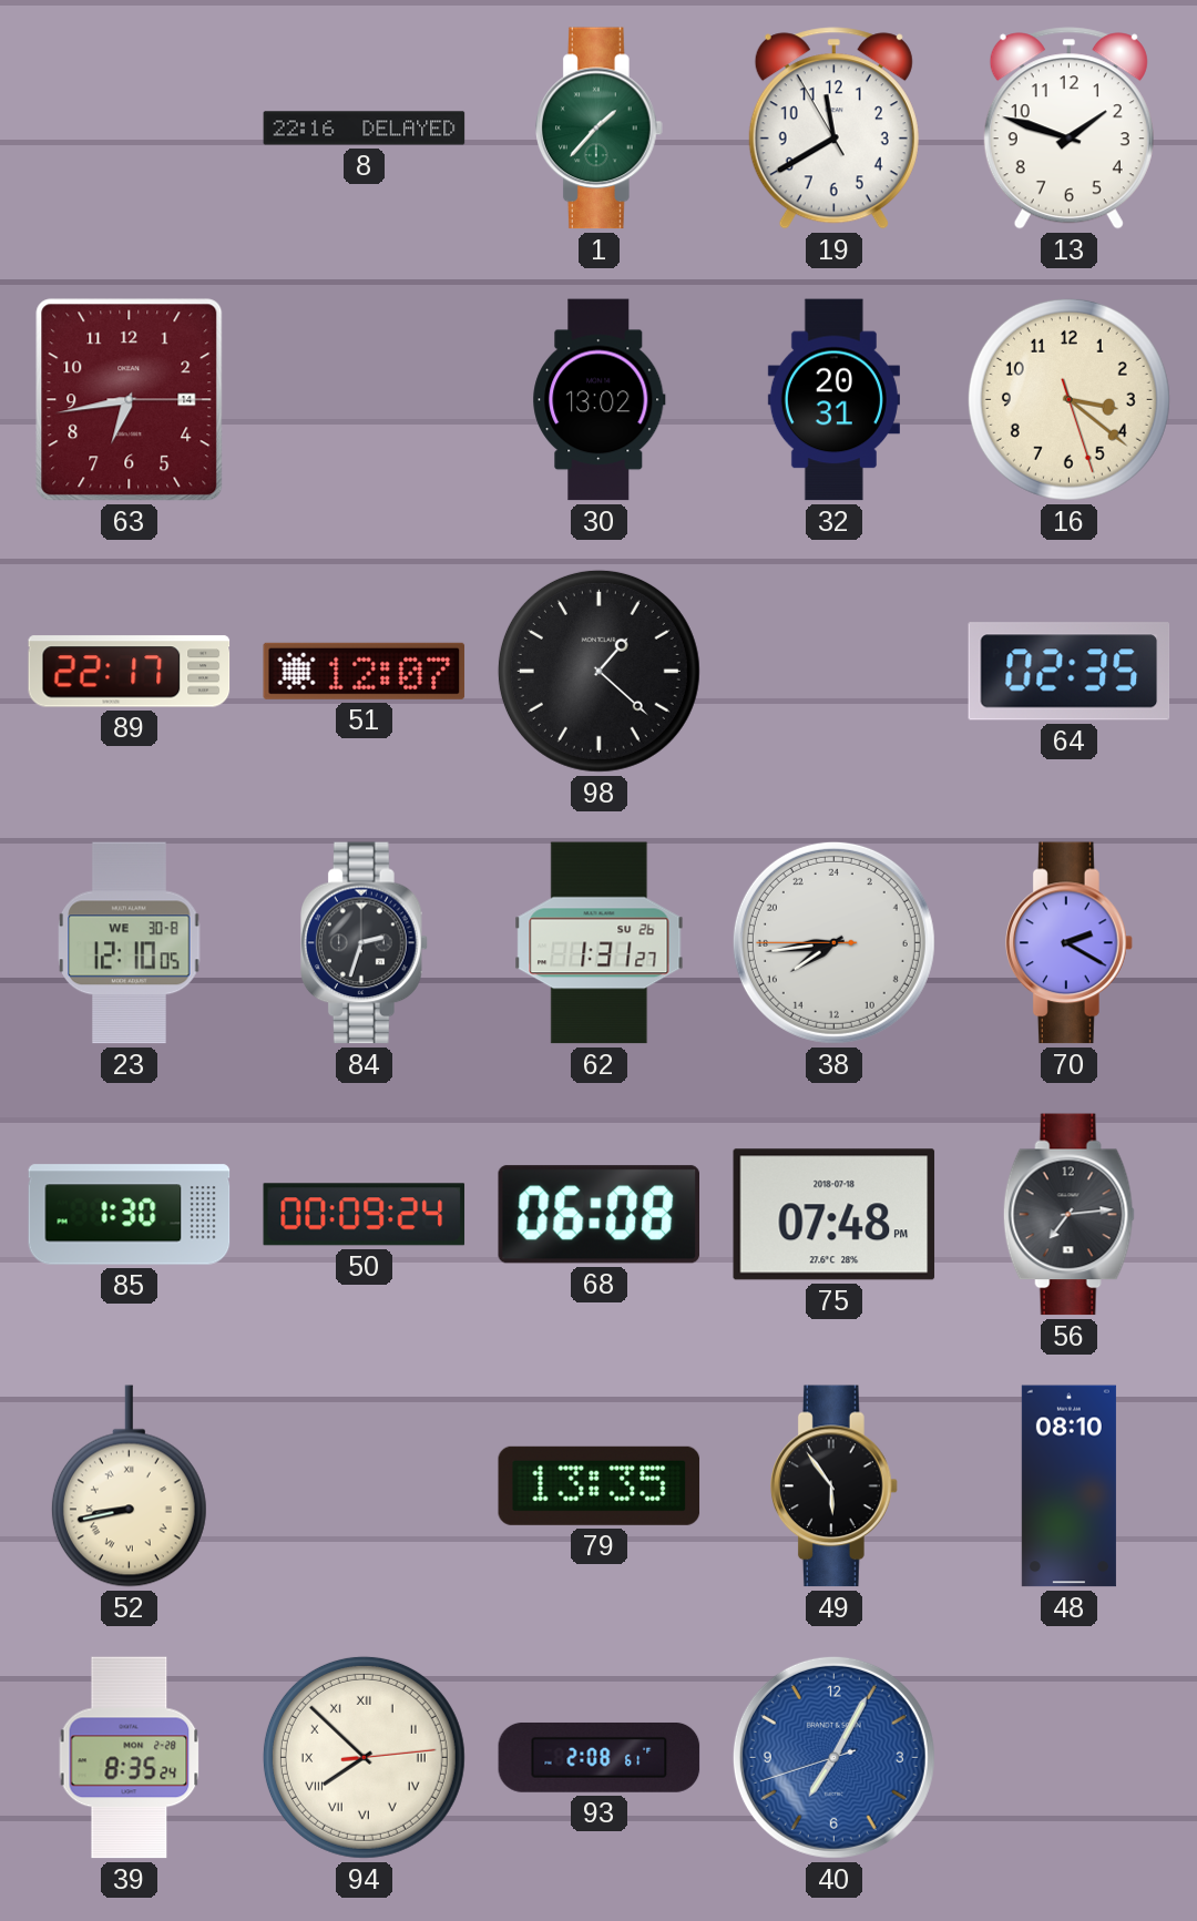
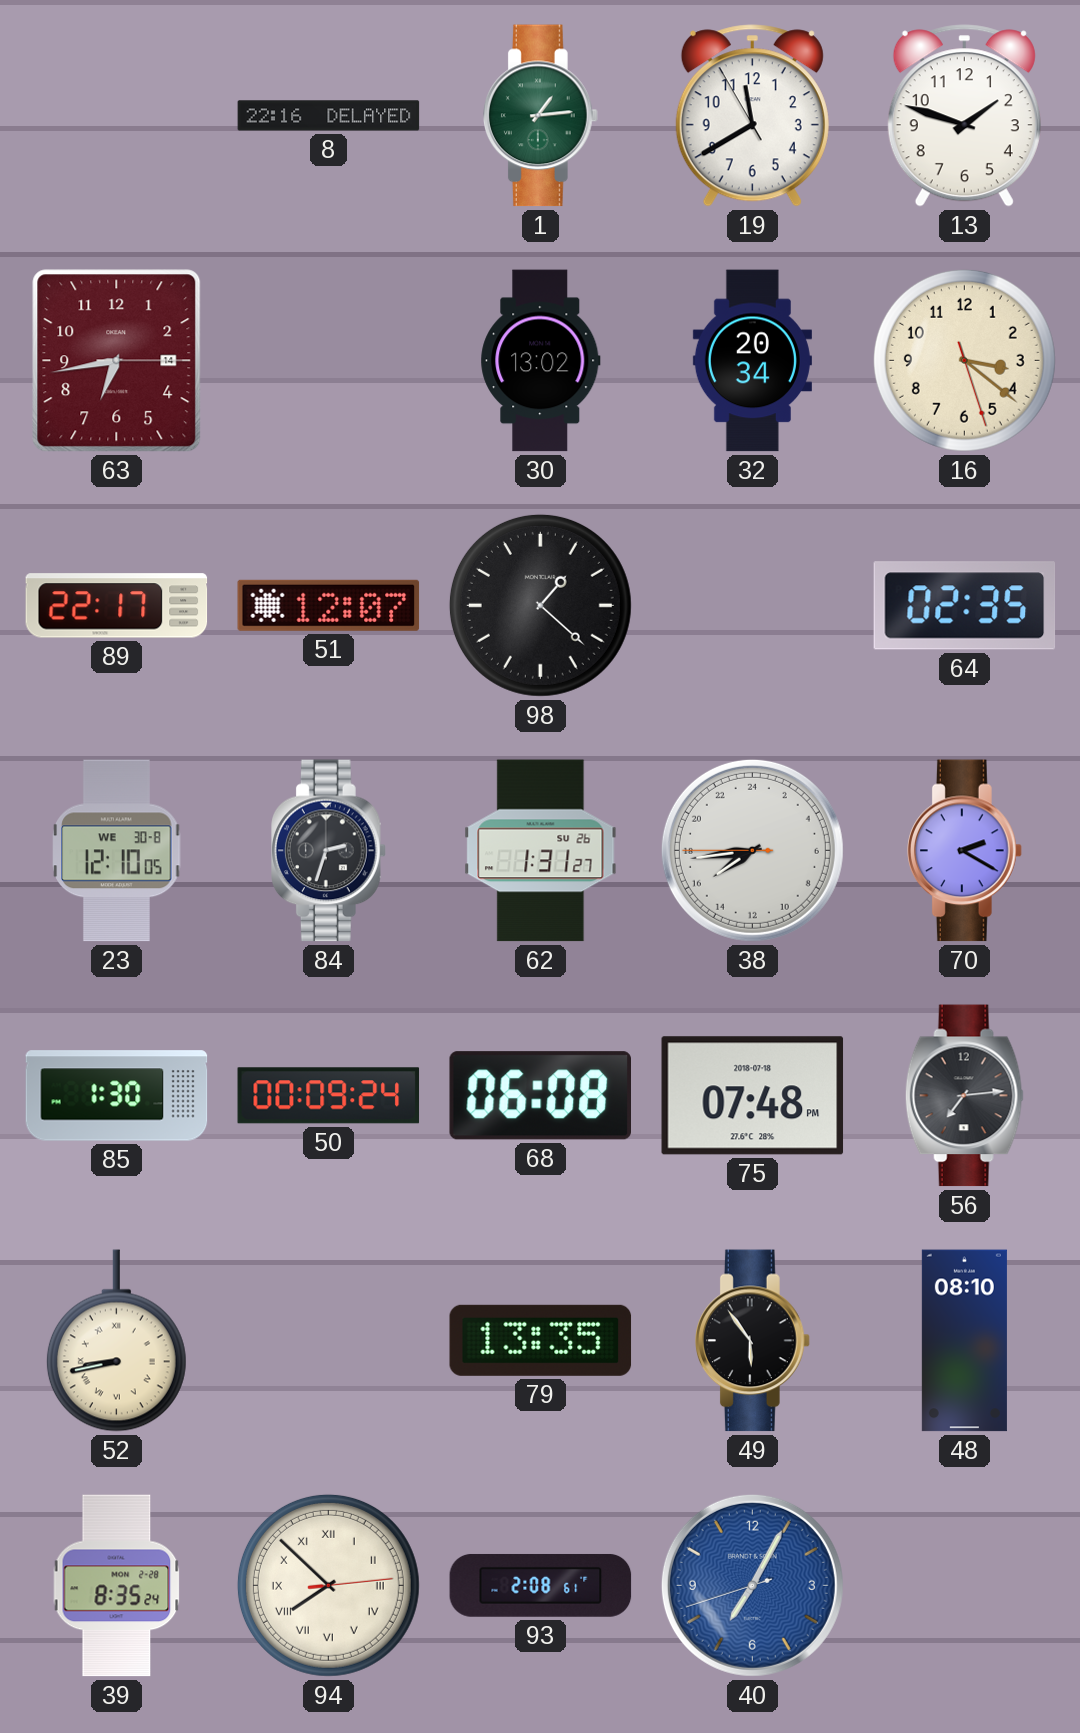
1: 1:37 -> 1:14
32: 20:31 -> 20:34
